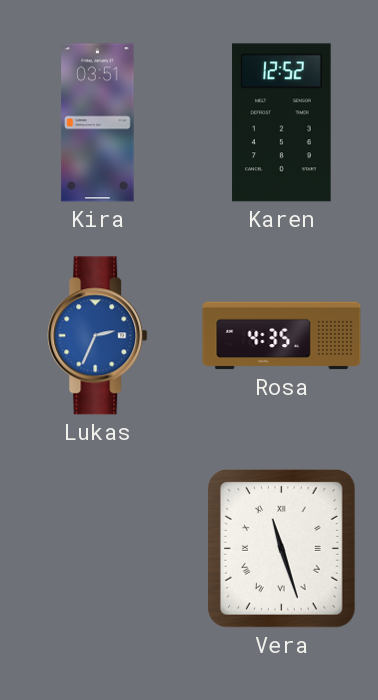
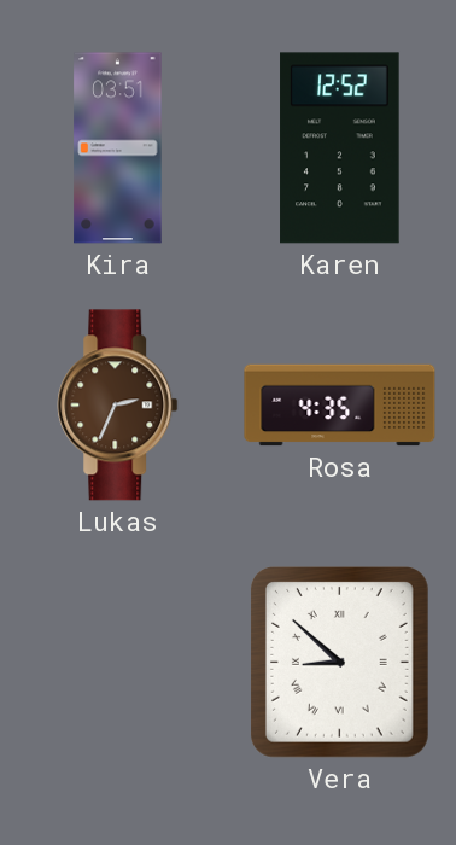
Lukas dial: blue -> brown
Vera: 11:27 -> 8:52
